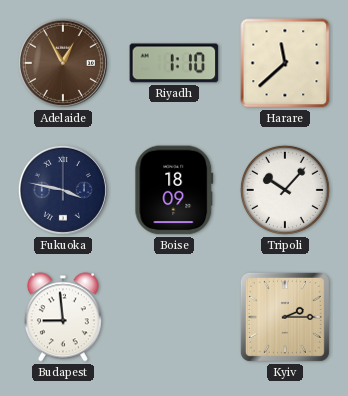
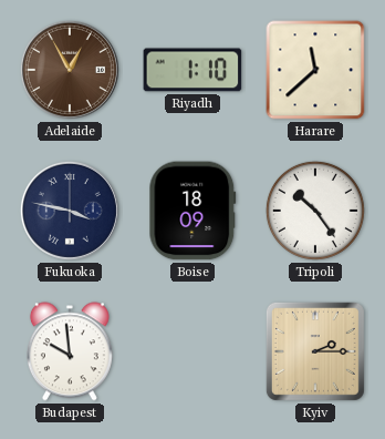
Tripoli: 10:07 -> 10:24
Budapest: 8:59 -> 9:59
